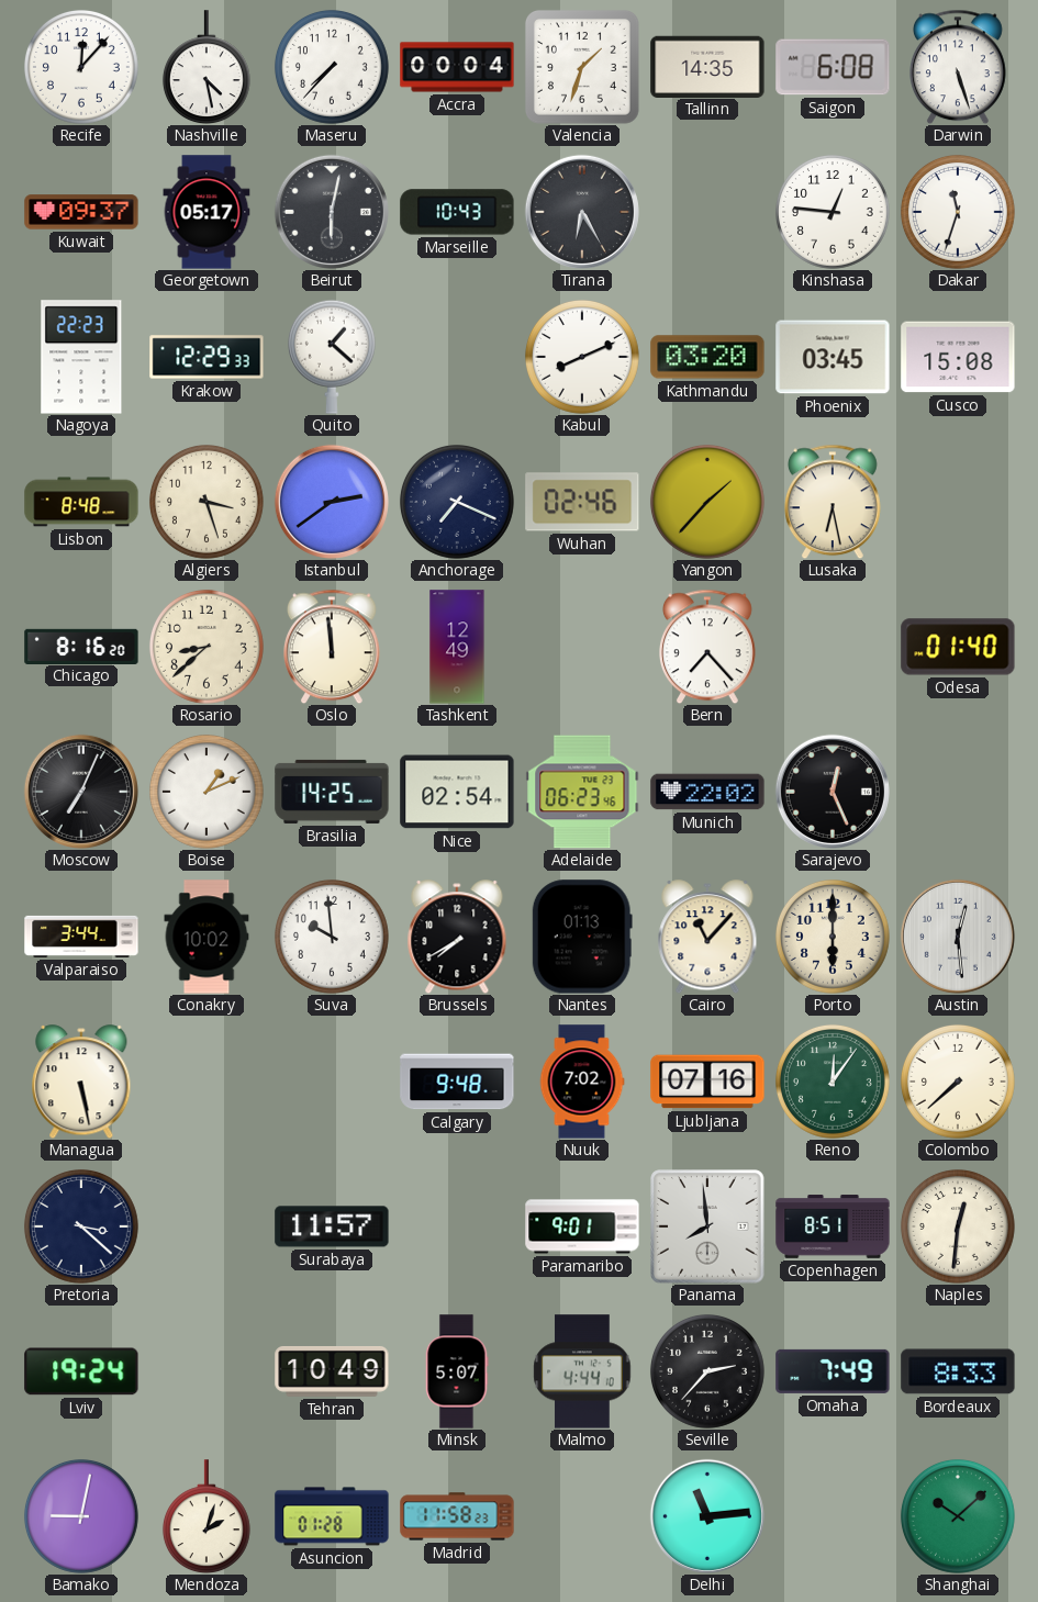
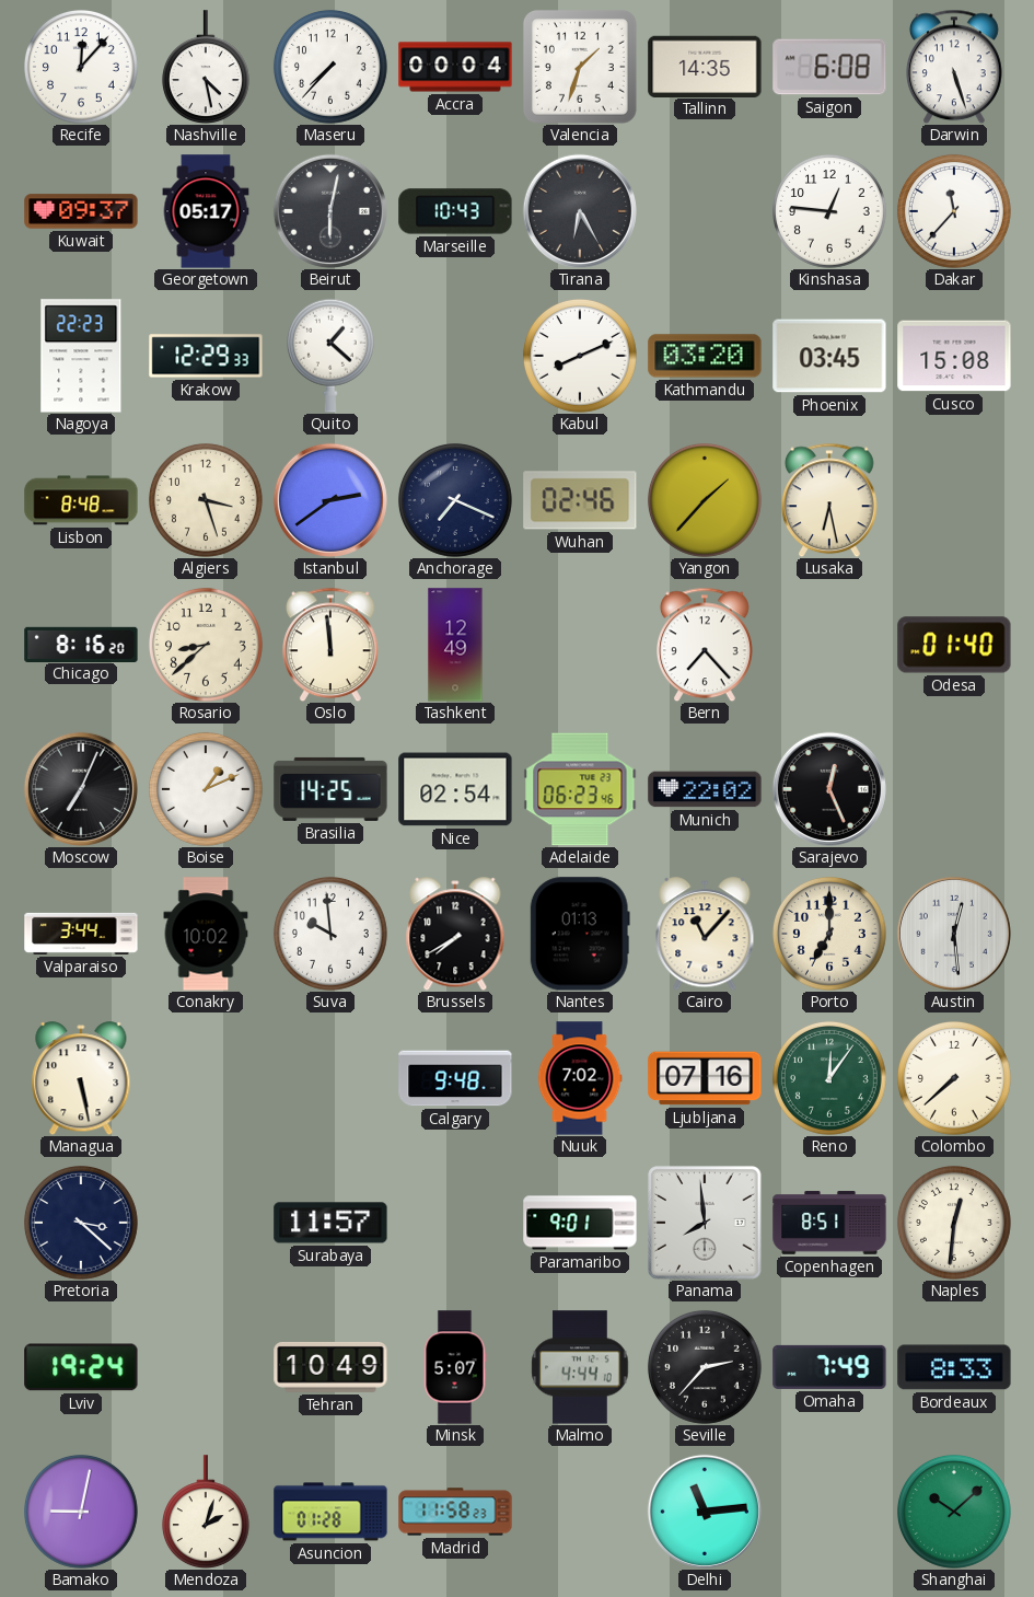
Dakar: 11:33 -> 11:37
Porto: 6:00 -> 7:00
